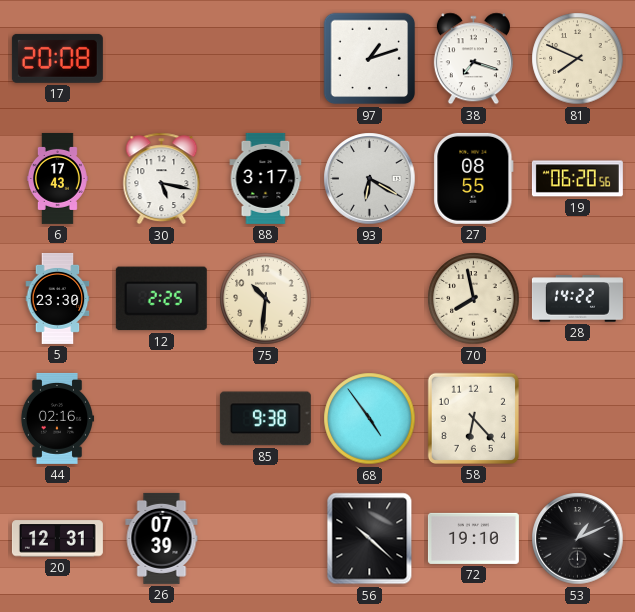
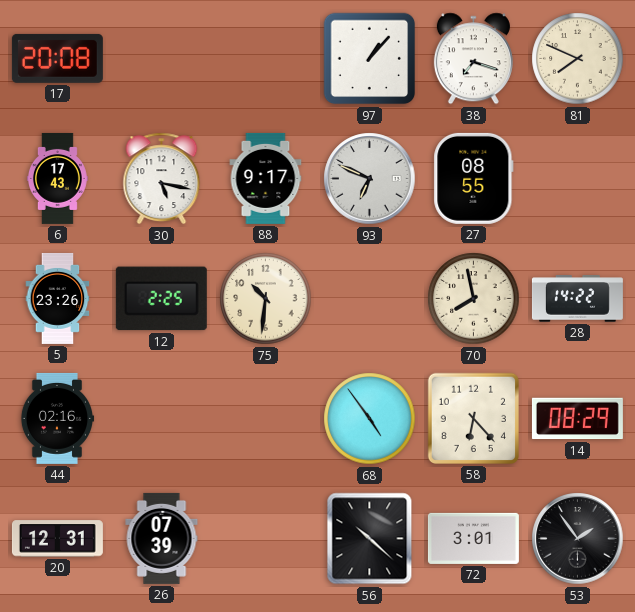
97: 1:12 -> 1:07
88: 3:17 -> 9:17
93: 6:20 -> 6:49
19: 06:20 -> none
5: 23:30 -> 23:26
85: 9:38 -> none
14: none -> 08:29
72: 19:10 -> 3:01
53: 1:11 -> 1:54
